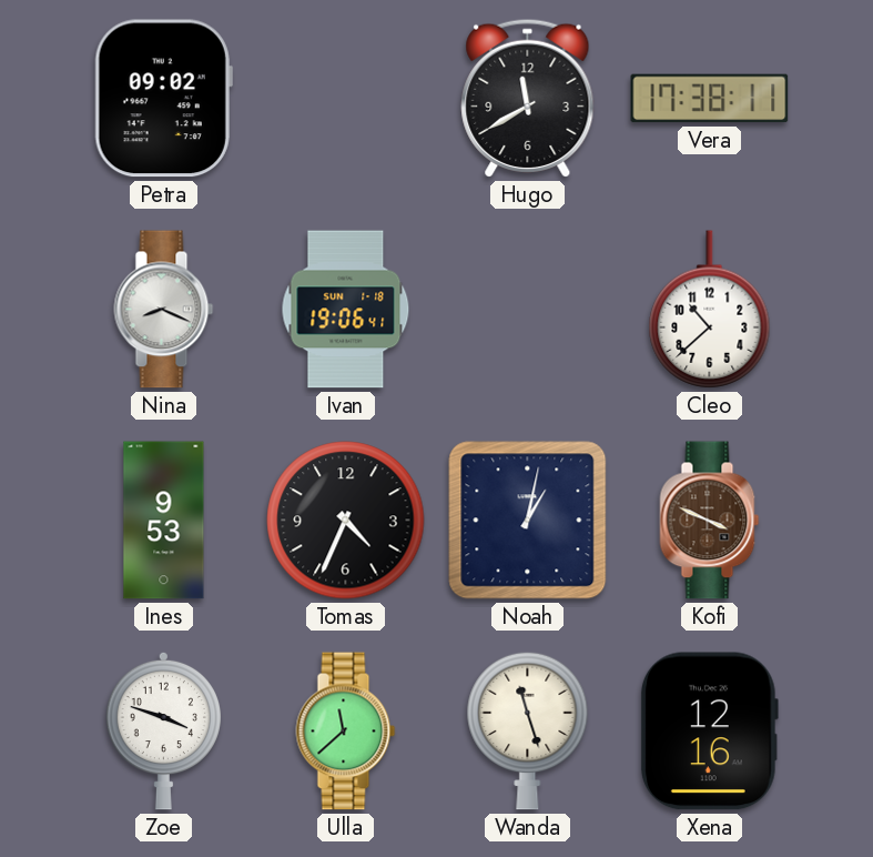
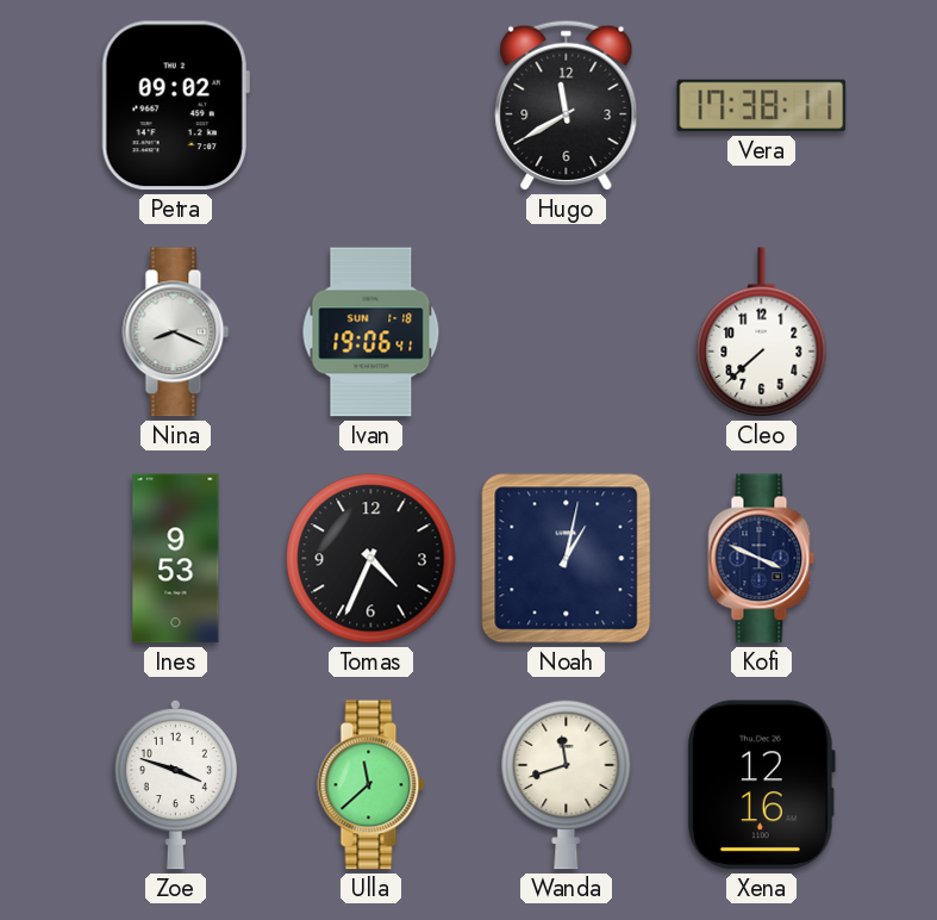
Cleo: 10:38 -> 7:38
Kofi dial: brown -> navy
Wanda: 11:27 -> 11:42
